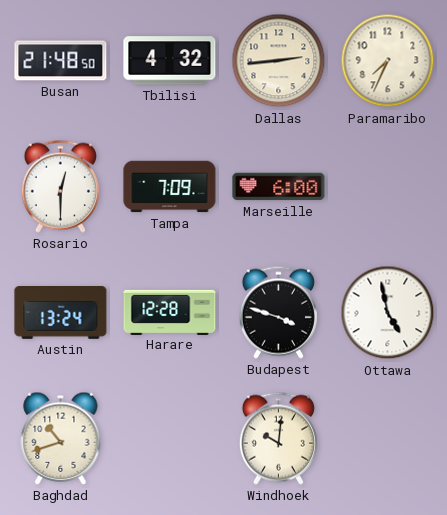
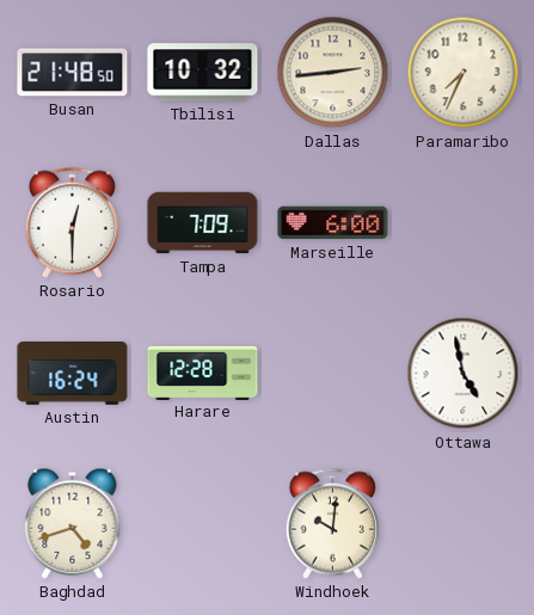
Tbilisi: 4:32 -> 10:32
Austin: 13:24 -> 16:24
Budapest: 3:48 -> none
Baghdad: 10:42 -> 4:42
